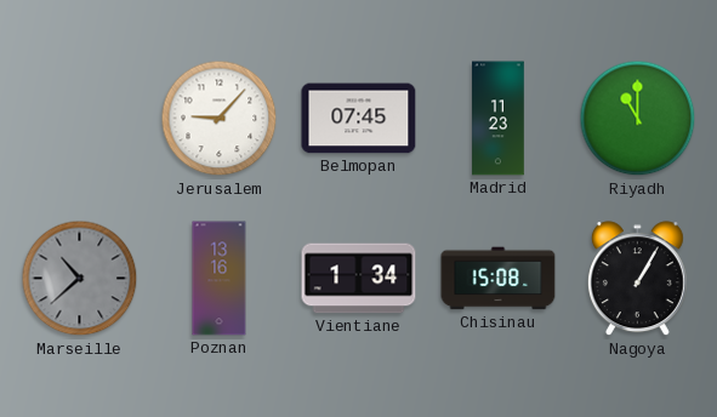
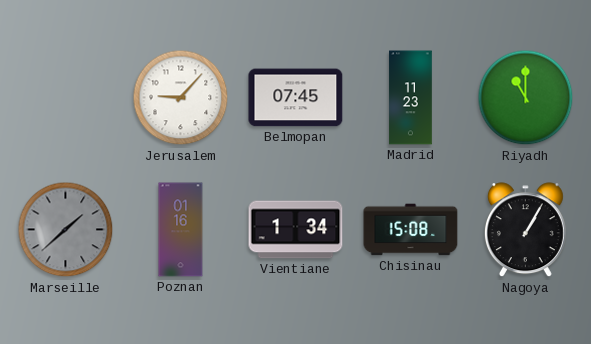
Marseille: 10:38 -> 1:38
Poznan: 13:16 -> 01:16
